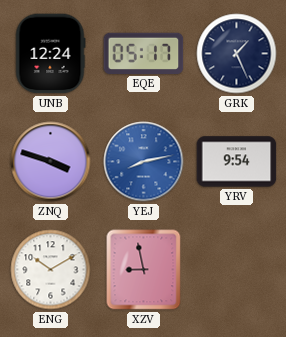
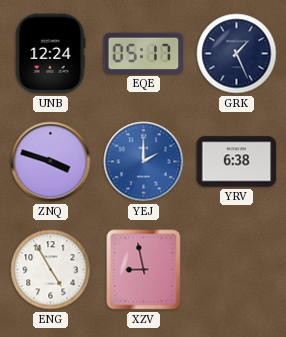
YEJ: 8:13 -> 2:00
YRV: 9:54 -> 6:38
ENG: 10:10 -> 4:55
